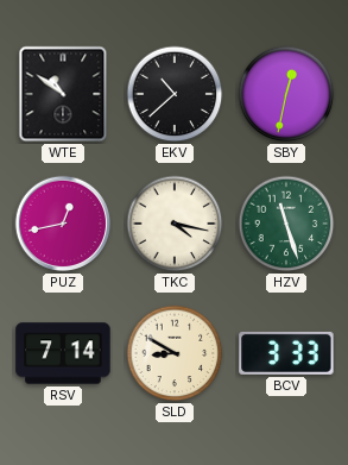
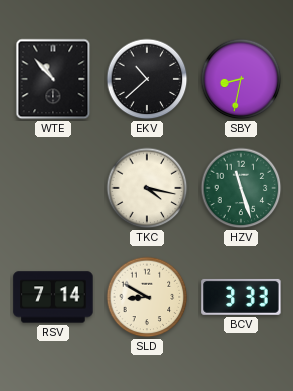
WTE: 10:51 -> 10:53
SBY: 12:32 -> 8:32
PUZ: 12:43 -> none
